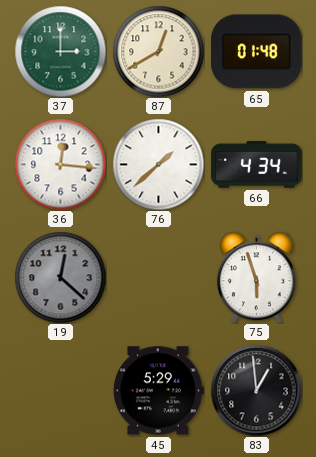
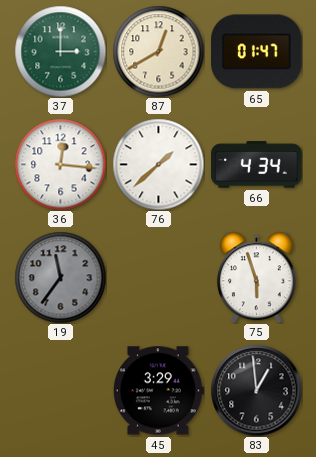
65: 01:48 -> 01:47
19: 12:22 -> 11:36
45: 5:29 -> 3:29
